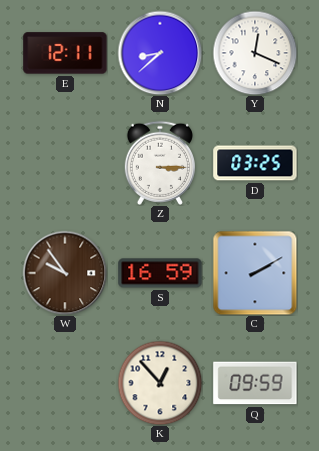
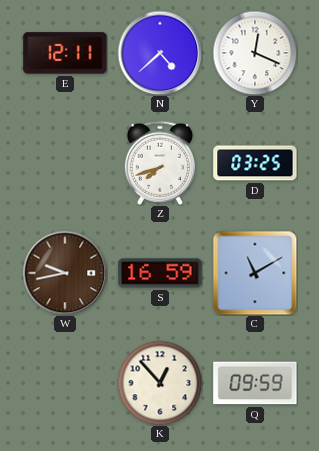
N: 8:38 -> 4:38
Z: 3:15 -> 7:42
W: 9:54 -> 9:43
C: 2:10 -> 11:10
